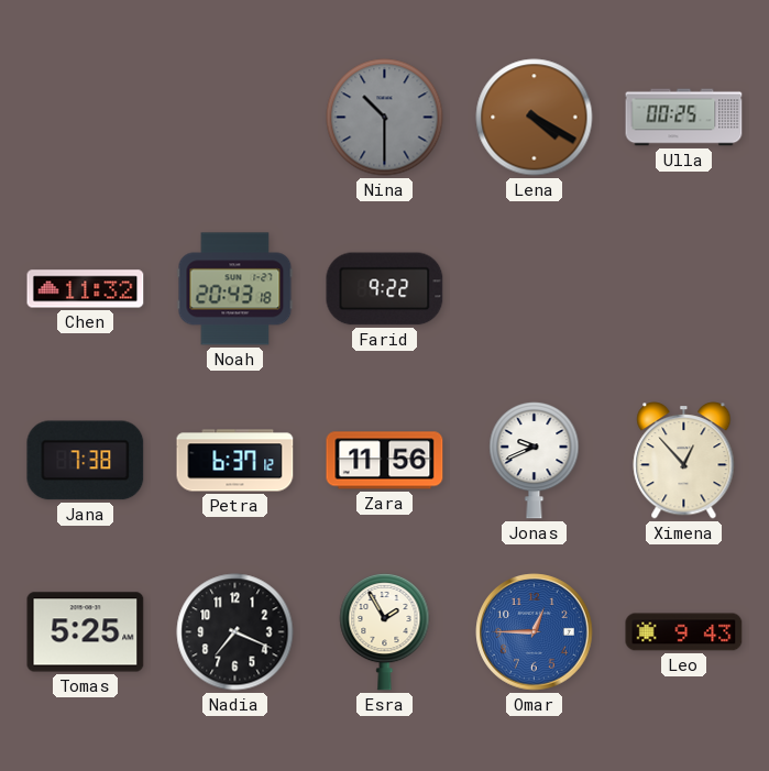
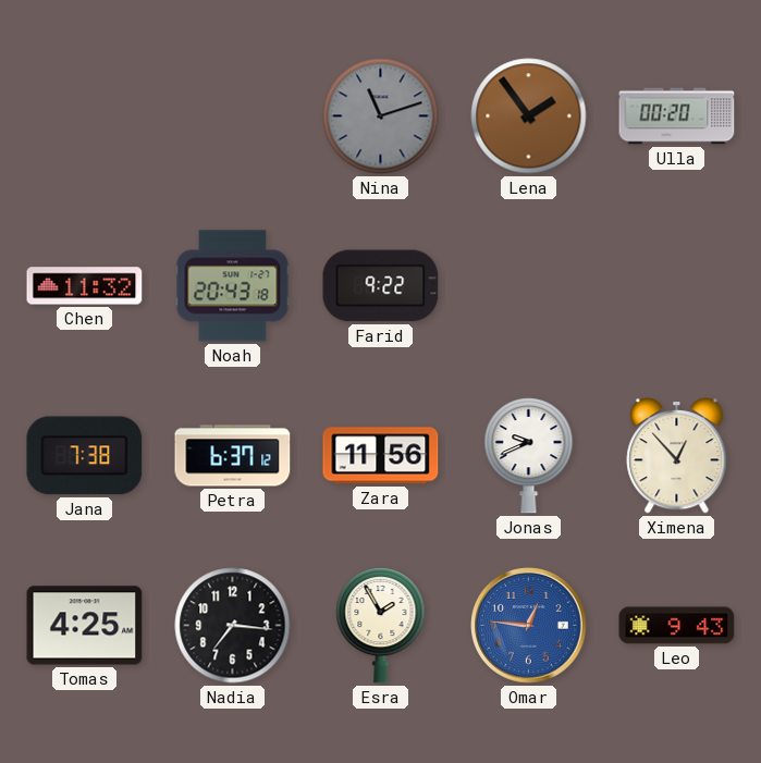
Nina: 10:30 -> 11:12
Lena: 4:20 -> 1:54
Ulla: 00:25 -> 00:20
Tomas: 5:25 -> 4:25
Nadia: 7:19 -> 7:16
Omar: 12:45 -> 12:46
